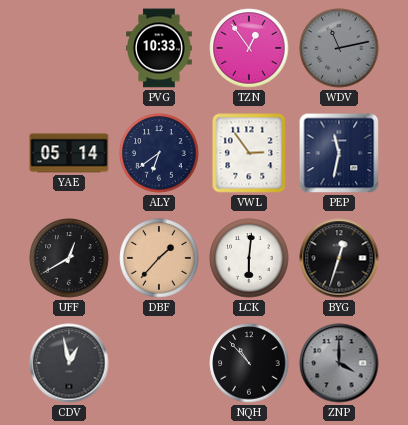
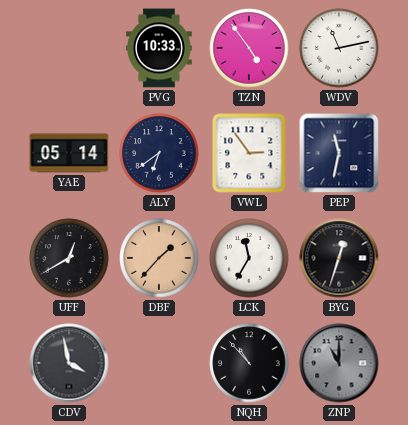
TZN: 12:54 -> 4:54
WDV dial: grey -> white
LCK: 6:01 -> 11:35
CDV: 12:58 -> 3:58
ZNP: 4:00 -> 11:00
